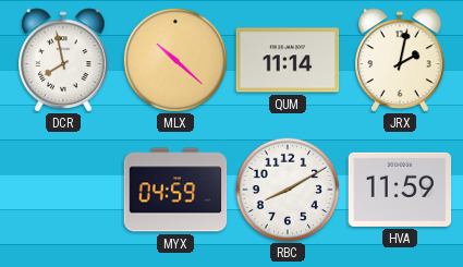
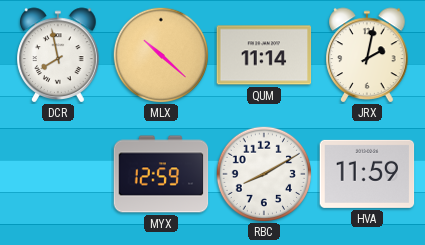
MYX: 04:59 -> 12:59
